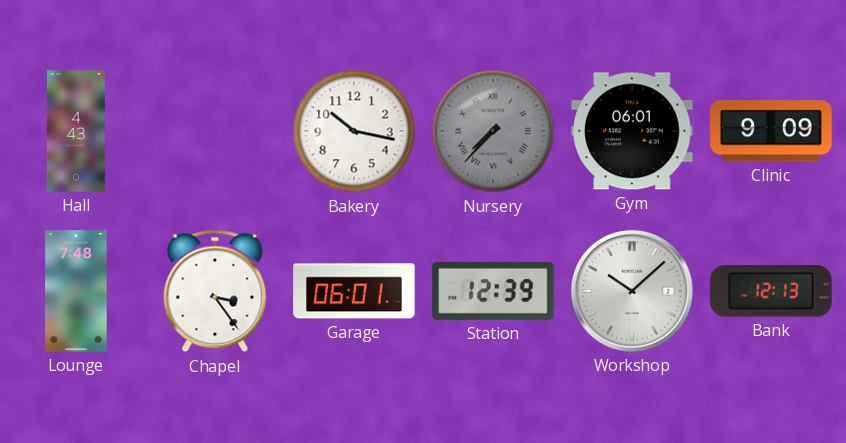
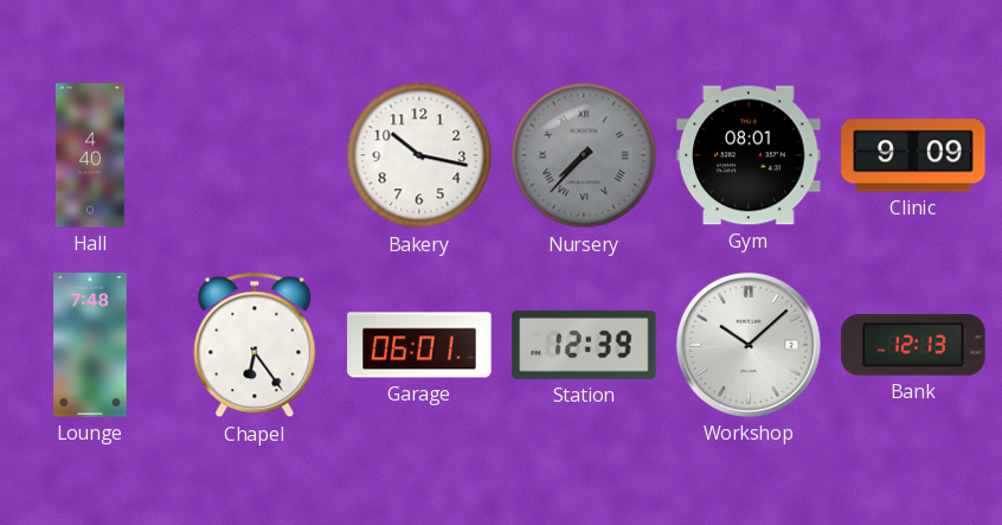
Hall: 4:43 -> 4:40
Gym: 06:01 -> 08:01
Chapel: 3:24 -> 6:24
